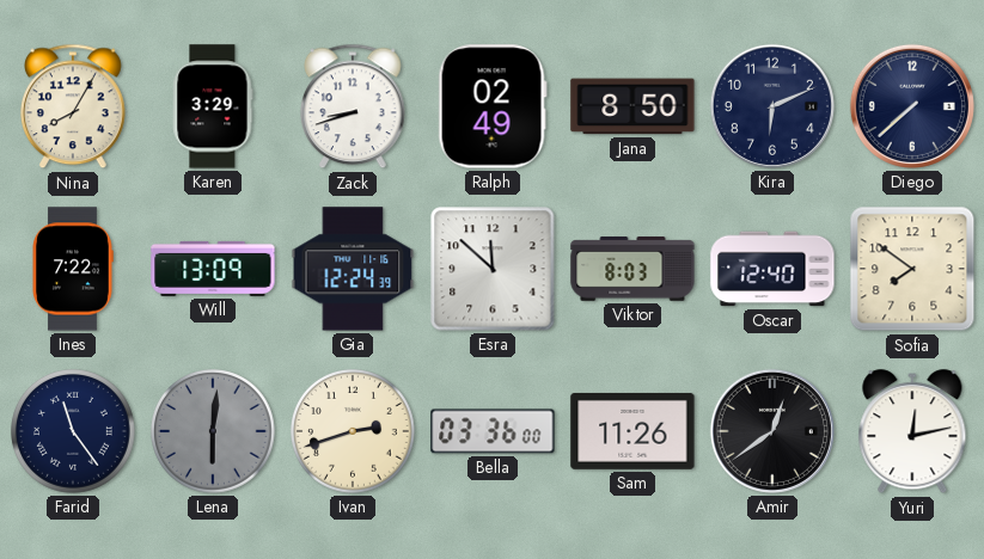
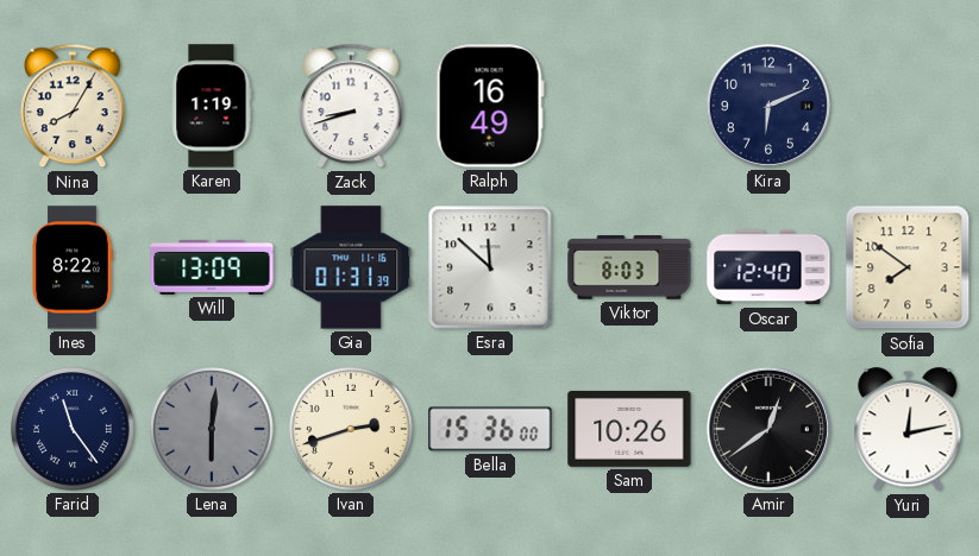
Karen: 3:29 -> 1:19
Ralph: 02:49 -> 16:49
Jana: 8:50 -> none
Diego: 7:38 -> none
Ines: 7:22 -> 8:22
Gia: 12:24 -> 01:31
Bella: 03:36 -> 15:36
Sam: 11:26 -> 10:26
